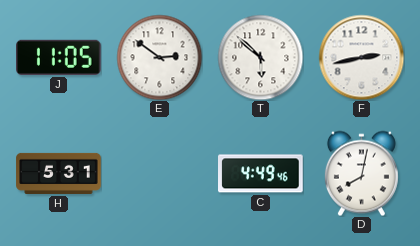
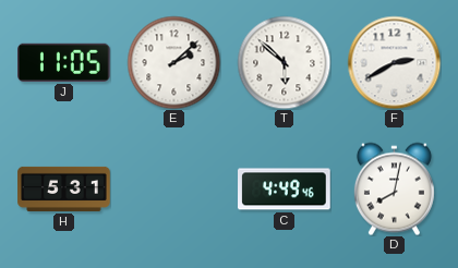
E: 2:51 -> 2:08
F: 2:43 -> 2:40
